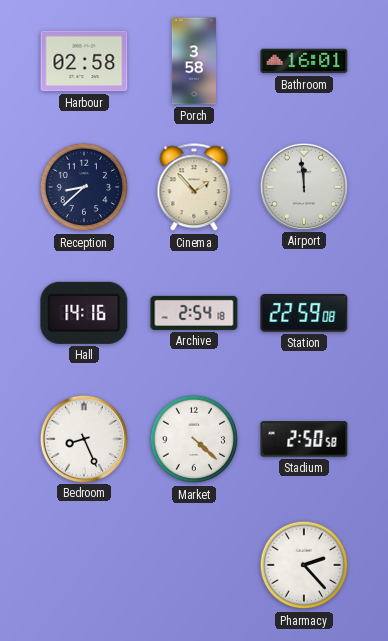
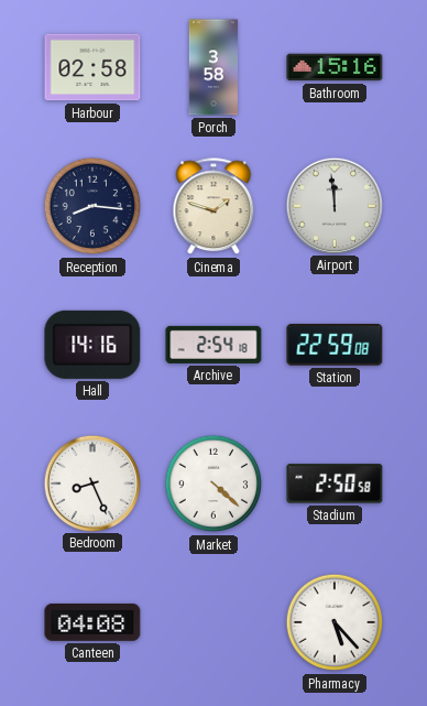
Bathroom: 16:01 -> 15:16
Reception: 8:38 -> 8:16
Cinema: 1:53 -> 1:48
Canteen: none -> 04:08
Pharmacy: 2:23 -> 5:23
